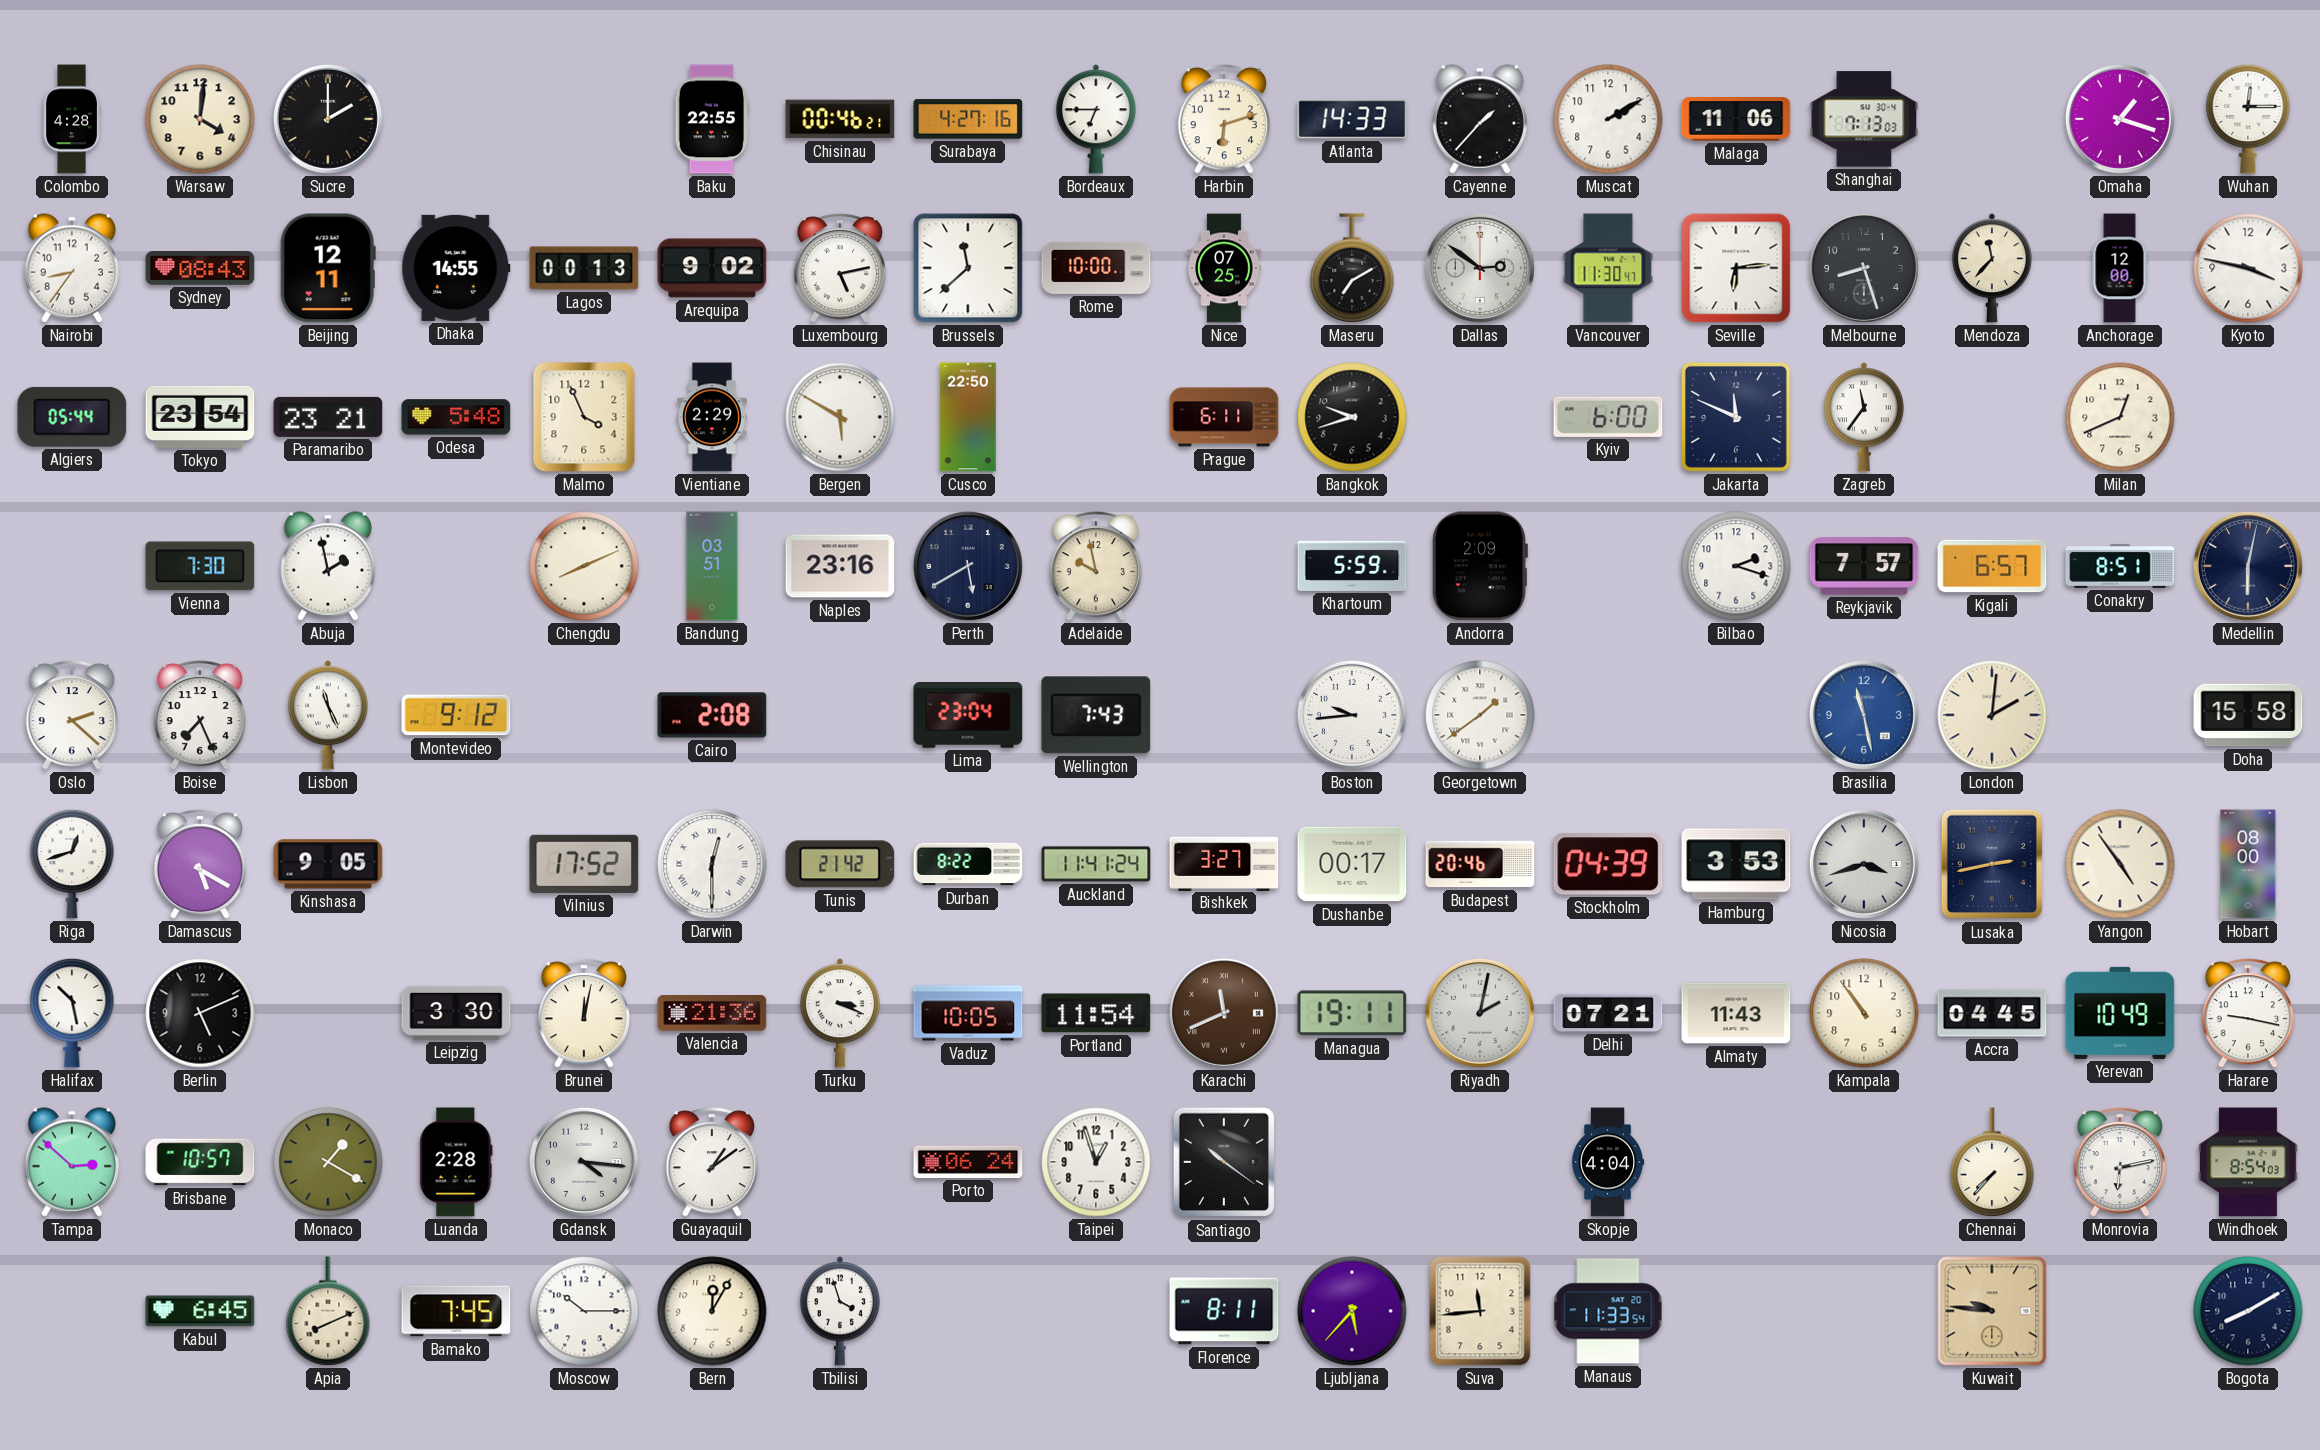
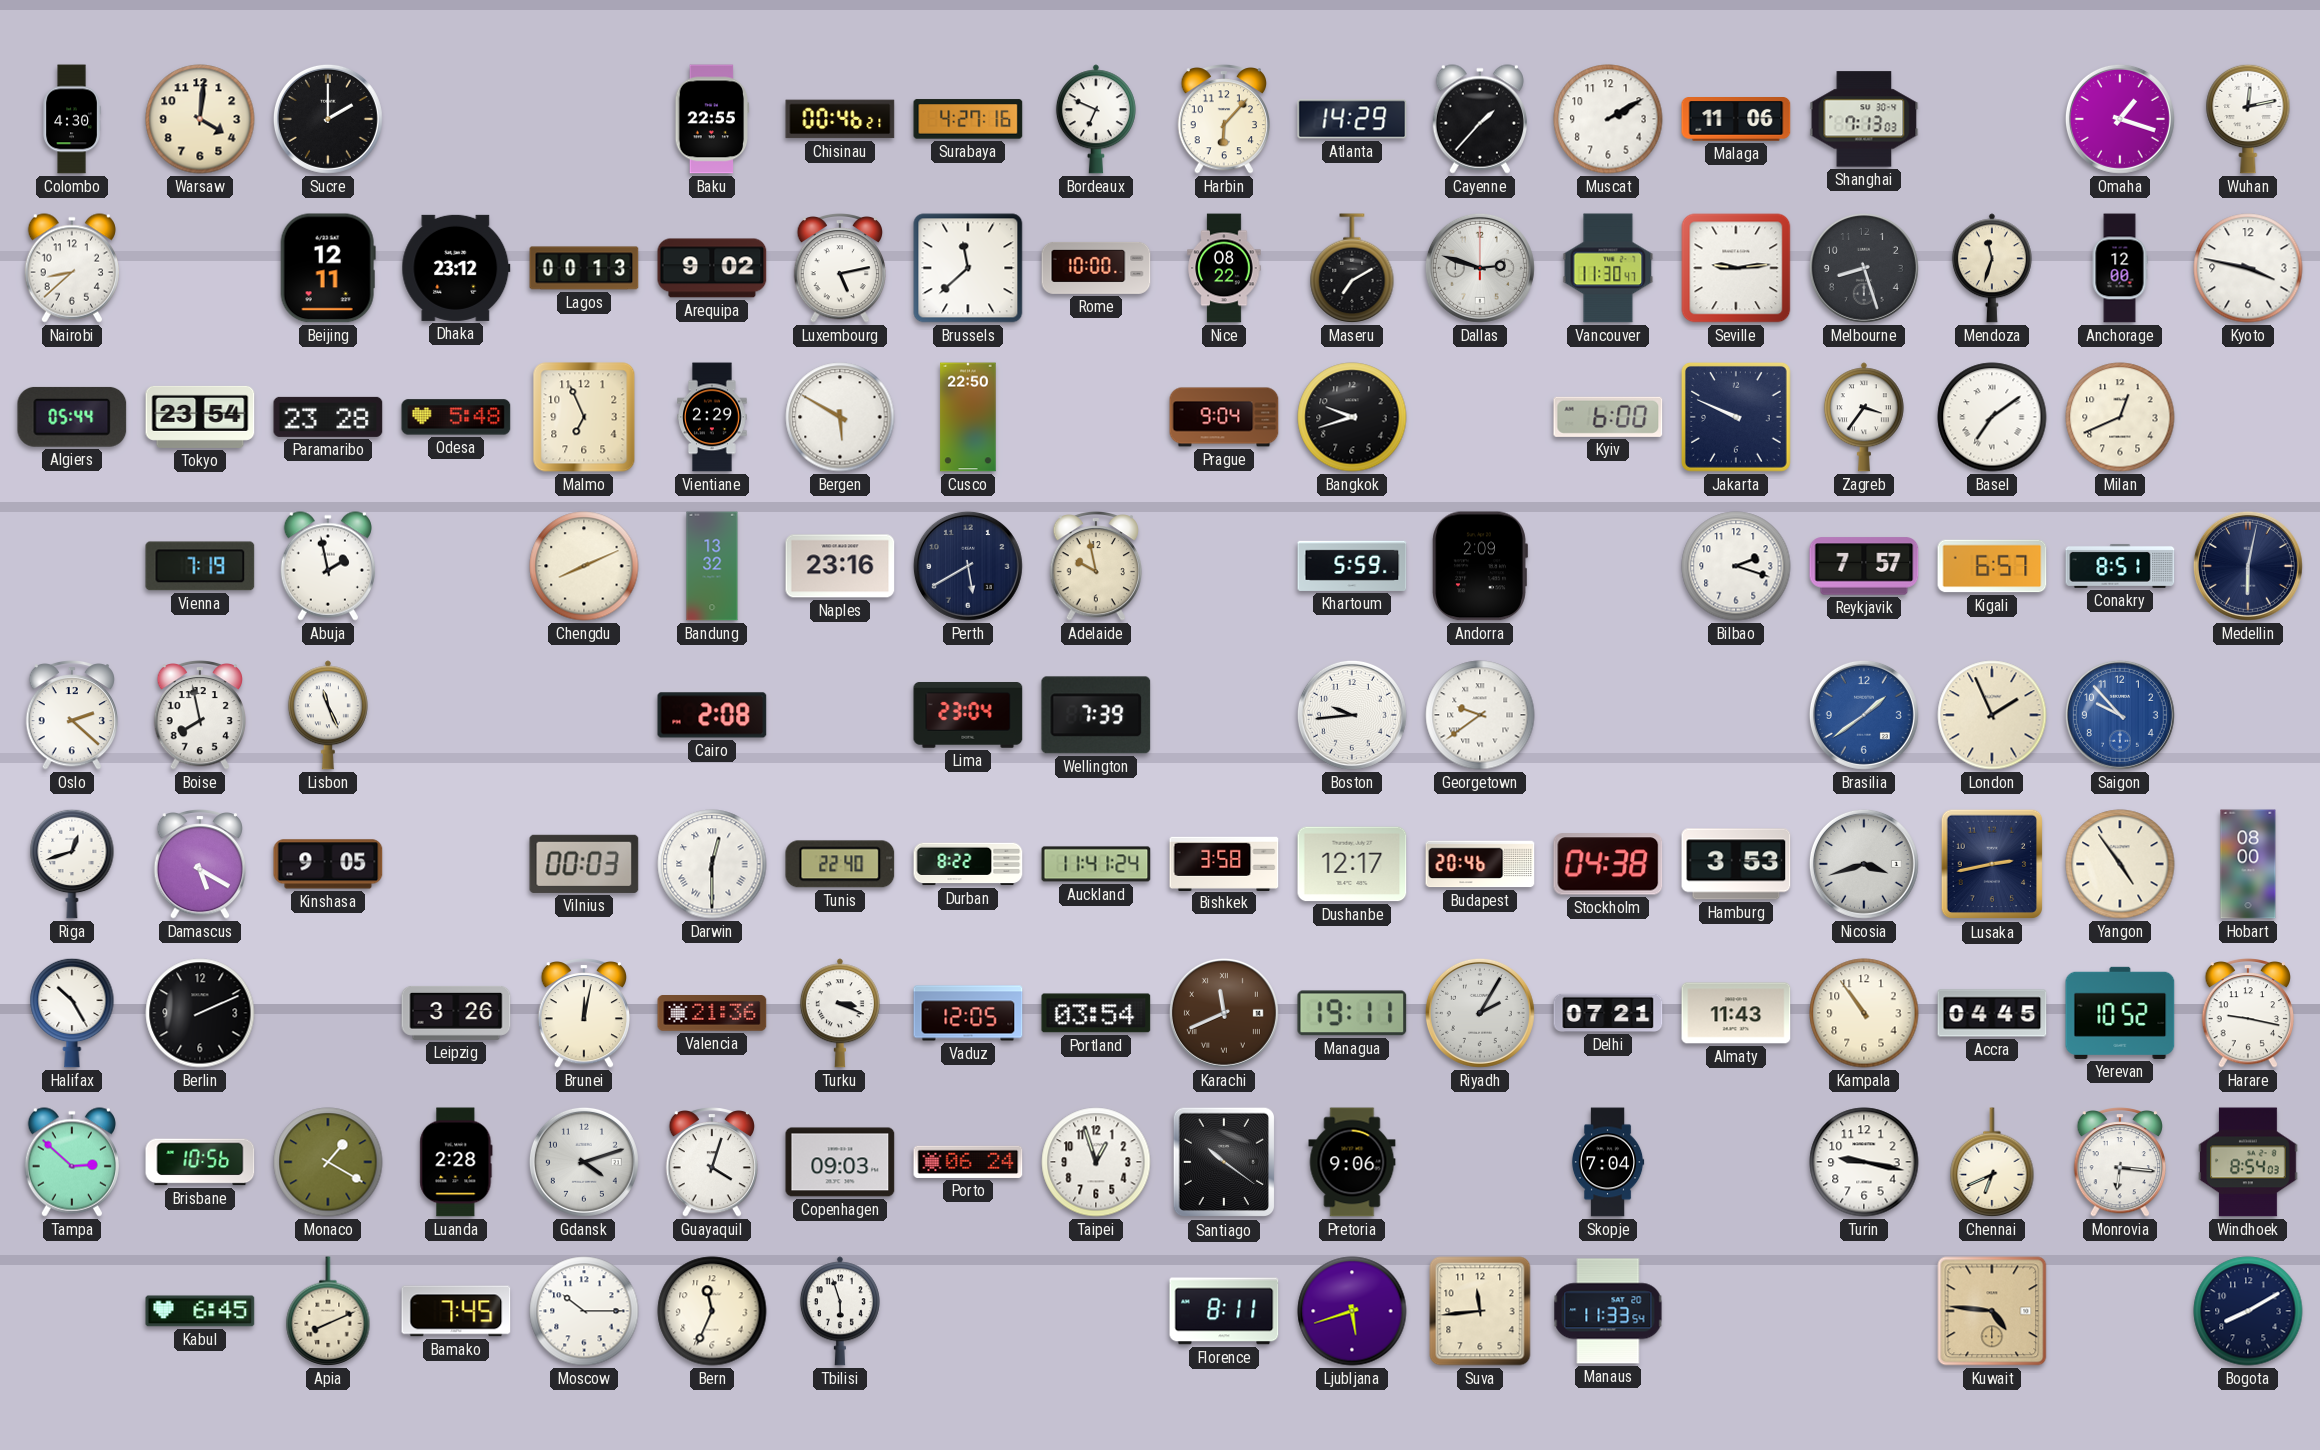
Colombo: 4:28 -> 4:30
Bordeaux: 6:45 -> 6:49
Harbin: 6:12 -> 6:07
Atlanta: 14:33 -> 14:29
Wuhan: 12:15 -> 12:13
Nairobi: 8:36 -> 8:38
Sydney: 08:43 -> none
Dhaka: 14:55 -> 23:12
Nice: 07:25 -> 08:22
Dallas: 2:51 -> 2:48
Seville: 6:14 -> 9:14
Mendoza: 11:37 -> 11:33
Paramaribo: 23:21 -> 23:28
Malmo: 3:56 -> 6:56
Prague: 6:11 -> 9:04
Jakarta: 11:49 -> 9:49
Zagreb: 11:36 -> 3:36
Basel: none -> 7:09
Vienna: 7:30 -> 7:19
Bandung: 03:51 -> 13:32
Boise: 7:26 -> 7:58
Montevideo: 9:12 -> none
Wellington: 7:43 -> 7:39
Georgetown: 1:39 -> 9:39
Brasilia: 11:28 -> 1:39
London: 2:01 -> 1:56
Saigon: none -> 9:53
Doha: 15:58 -> none
Vilnius: 17:52 -> 00:03
Tunis: 21:42 -> 22:40
Bishkek: 3:27 -> 3:58
Dushanbe: 00:17 -> 12:17
Stockholm: 04:39 -> 04:38
Halifax: 10:28 -> 10:25
Berlin: 5:11 -> 2:11
Leipzig: 3:30 -> 3:26
Vaduz: 10:05 -> 12:05
Portland: 11:54 -> 03:54
Riyadh: 2:02 -> 2:05
Yerevan: 10:49 -> 10:52
Brisbane: 10:57 -> 10:56
Gdansk: 4:16 -> 4:12
Guayaquil: 1:09 -> 4:03
Copenhagen: none -> 09:03
Pretoria: none -> 9:06
Skopje: 4:04 -> 7:04
Turin: none -> 9:17
Chennai: 7:37 -> 6:41
Monrovia: 6:13 -> 6:16
Bern: 12:05 -> 11:34
Tbilisi: 3:57 -> 5:57
Ljubljana: 5:37 -> 5:42
Kuwait: 9:46 -> 4:46
